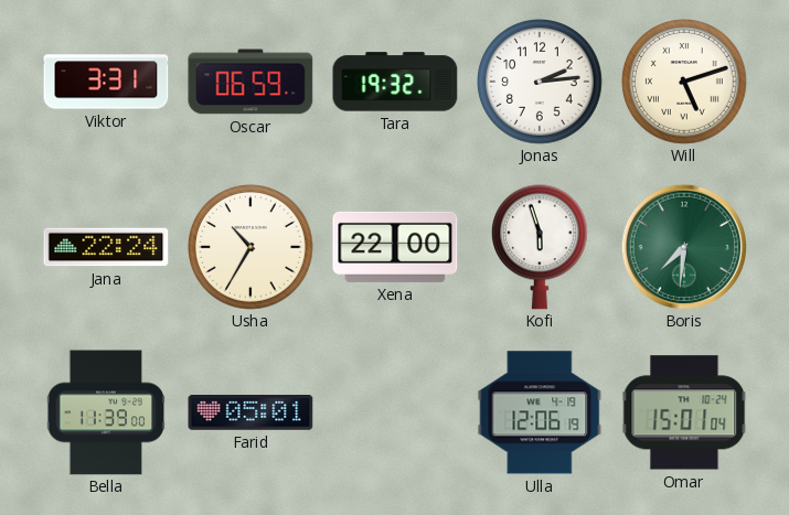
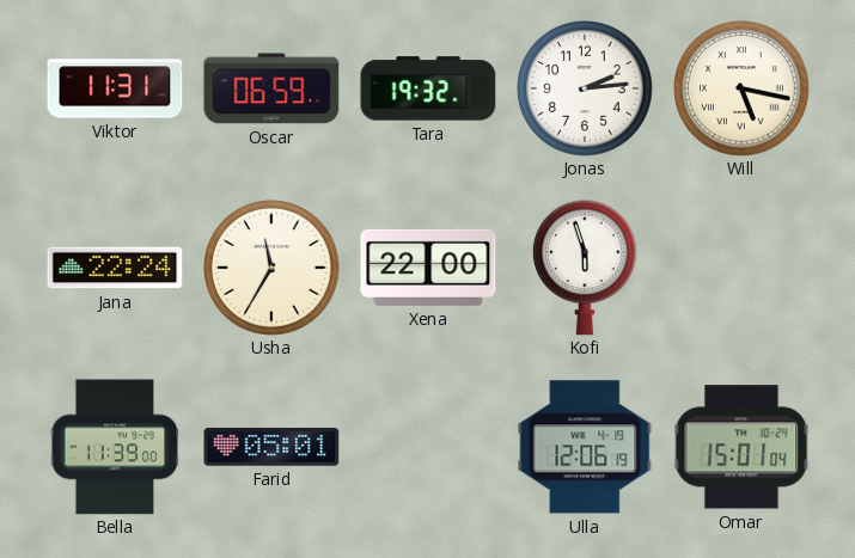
Viktor: 3:31 -> 11:31
Will: 5:12 -> 5:17
Usha: 10:35 -> 11:35
Boris: 7:31 -> none
